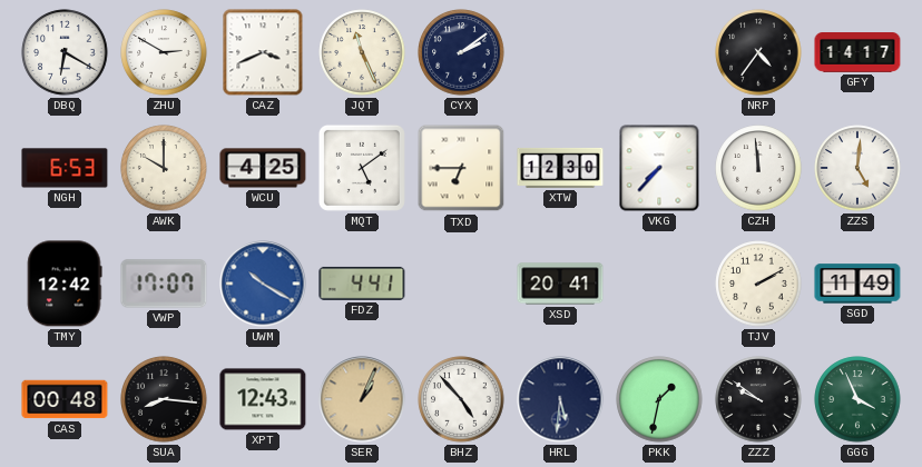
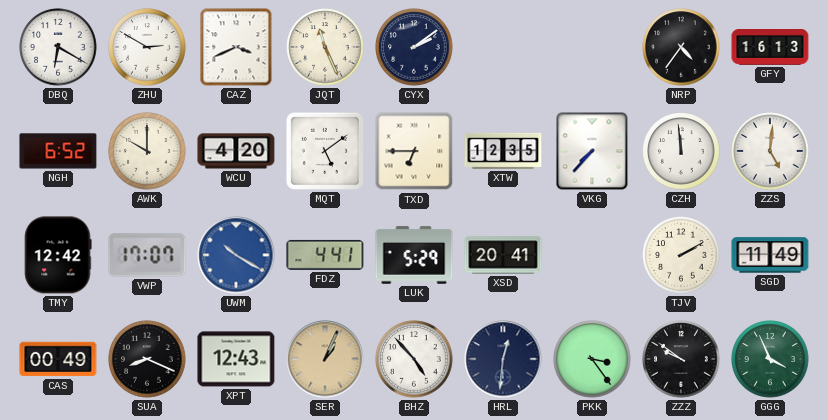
GFY: 14:17 -> 16:13
NGH: 6:53 -> 6:52
WCU: 4:25 -> 4:20
XTW: 12:30 -> 12:35
LUK: none -> 5:29
CAS: 00:48 -> 00:49
SUA: 8:16 -> 8:19
HRL: 5:31 -> 12:31
PKK: 1:32 -> 3:24
